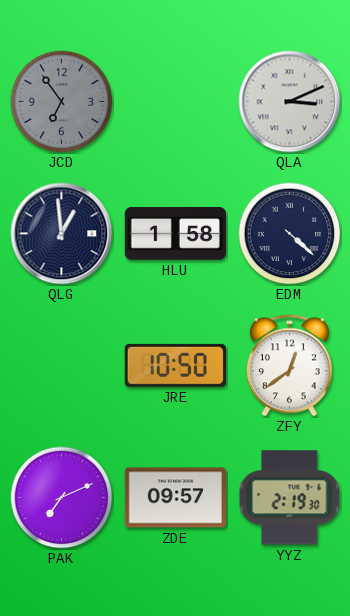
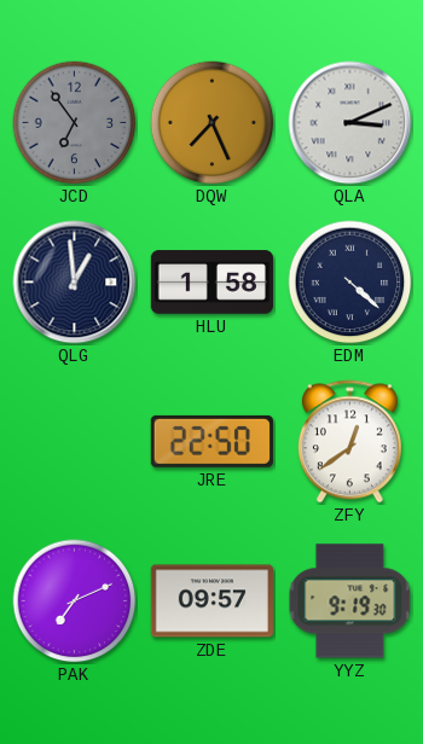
DQW: none -> 7:26
JRE: 10:50 -> 22:50
YYZ: 2:19 -> 9:19
